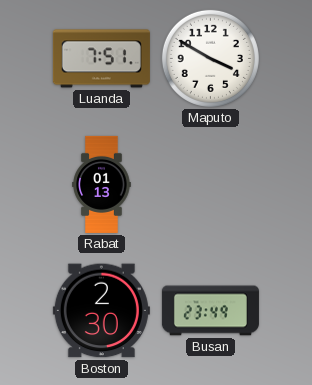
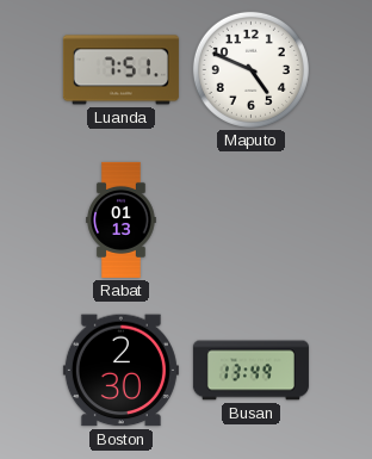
Maputo: 3:50 -> 4:49
Busan: 23:49 -> 13:49
